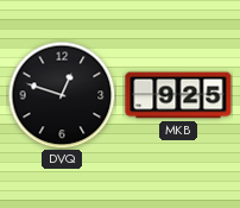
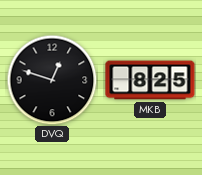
MKB: 9:25 -> 8:25
